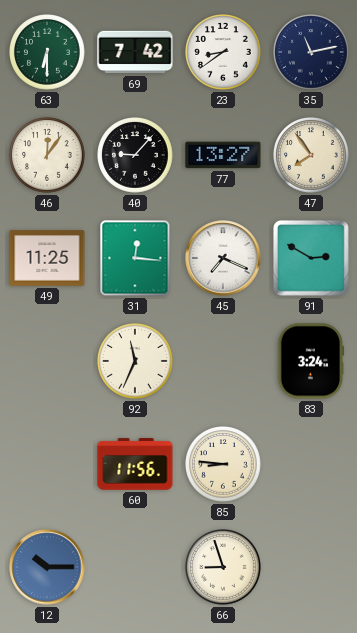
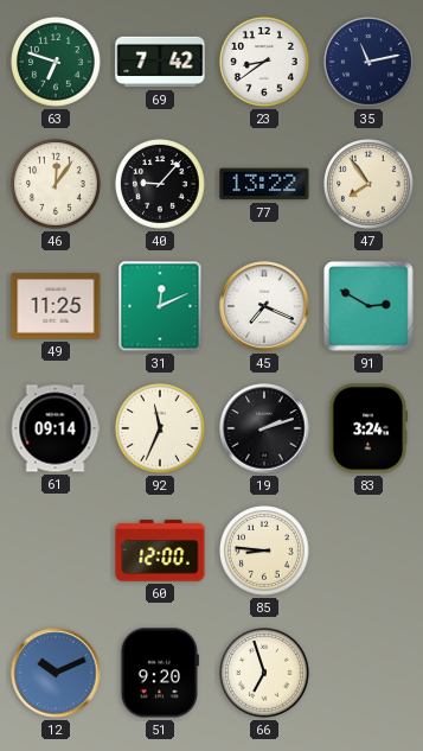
63: 6:30 -> 6:48
77: 13:27 -> 13:22
31: 12:16 -> 12:11
61: none -> 09:14
19: none -> 2:12
60: 11:56 -> 12:00
12: 10:15 -> 10:11
51: none -> 9:20
66: 8:57 -> 6:57
